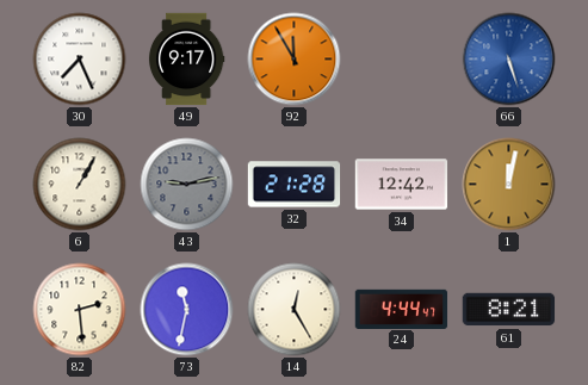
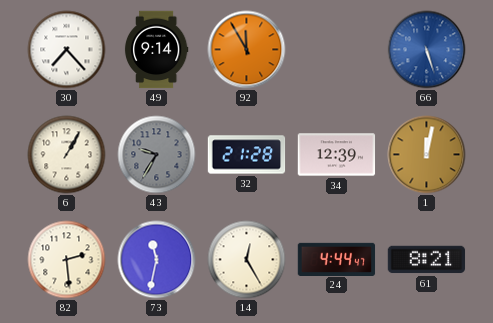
30: 7:26 -> 7:23
49: 9:17 -> 9:14
43: 9:13 -> 9:35
34: 12:42 -> 12:39
